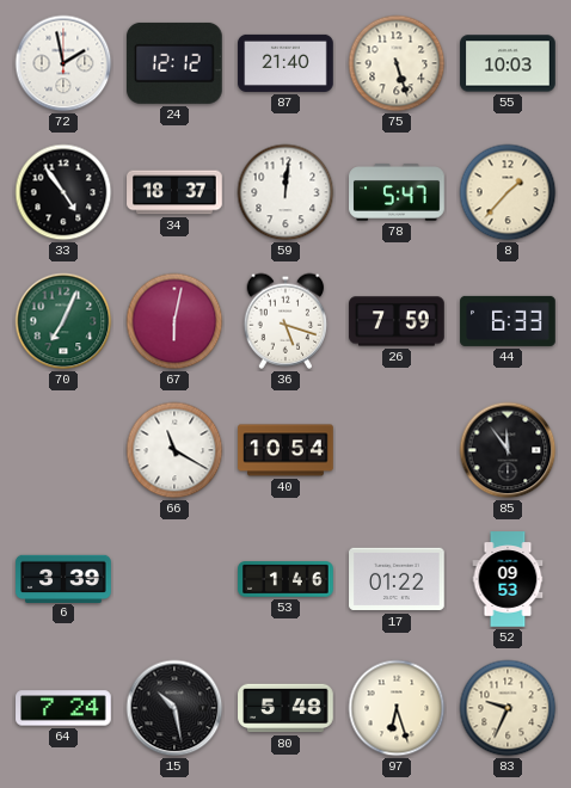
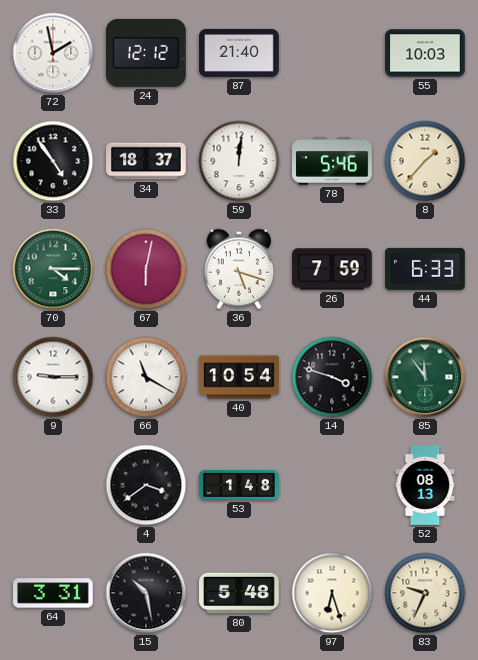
75: 5:27 -> none
78: 5:47 -> 5:46
70: 7:04 -> 4:15
9: none -> 9:15
14: none -> 3:48
85 dial: black -> green
6: 3:39 -> none
4: none -> 3:39
53: 1:46 -> 1:48
17: 01:22 -> none
52: 09:53 -> 08:13
64: 7:24 -> 3:31
